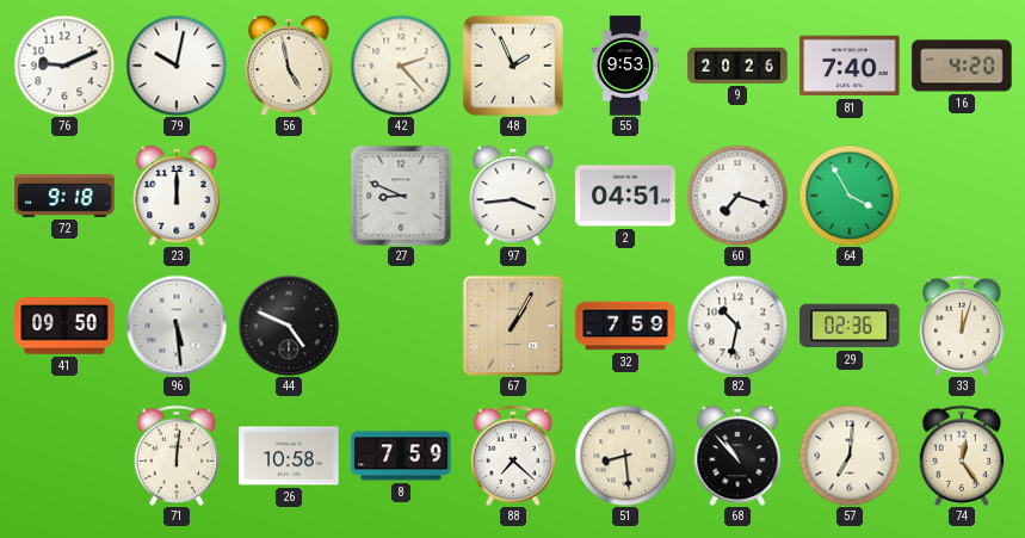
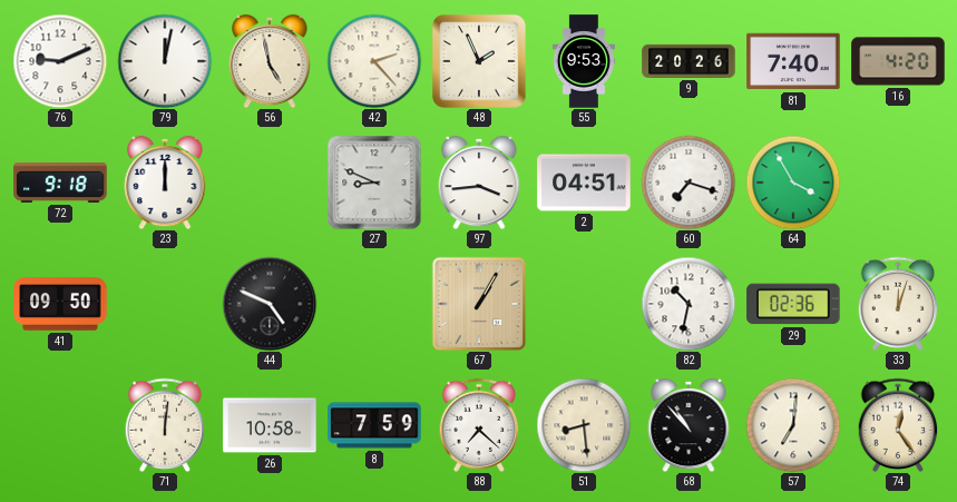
79: 10:02 -> 12:02
96: 5:29 -> none
32: 7:59 -> none
